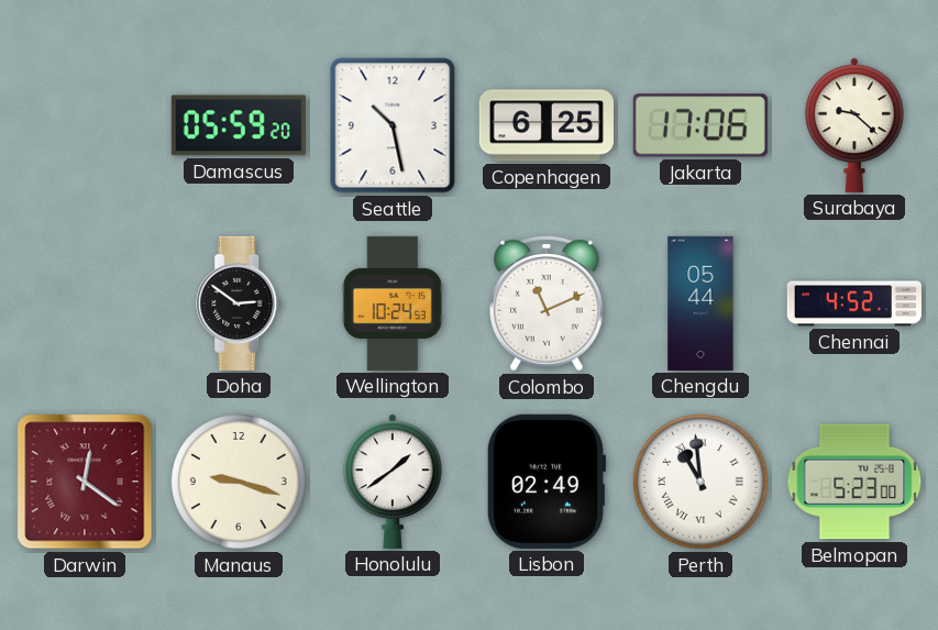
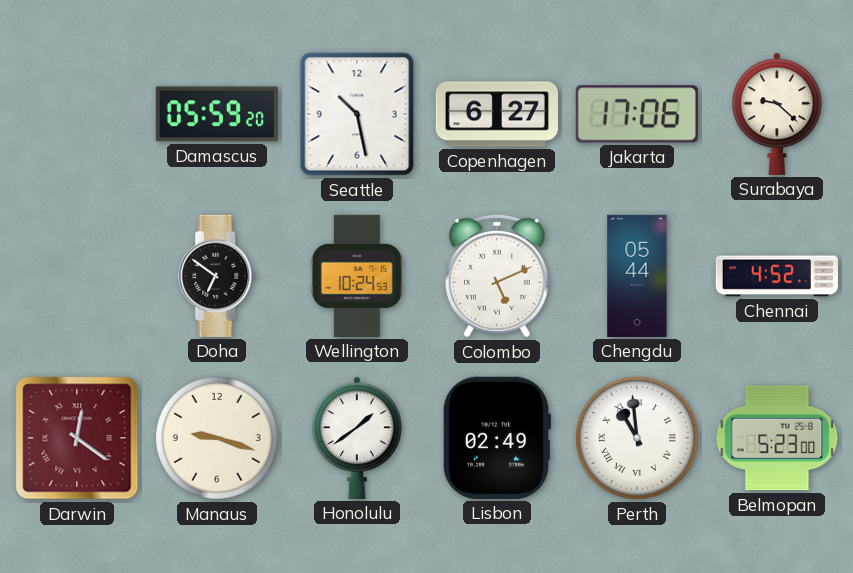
Copenhagen: 6:25 -> 6:27
Doha: 2:51 -> 6:51
Colombo: 11:11 -> 5:11
